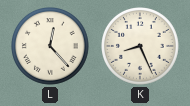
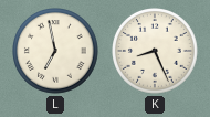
L: 12:23 -> 6:58
